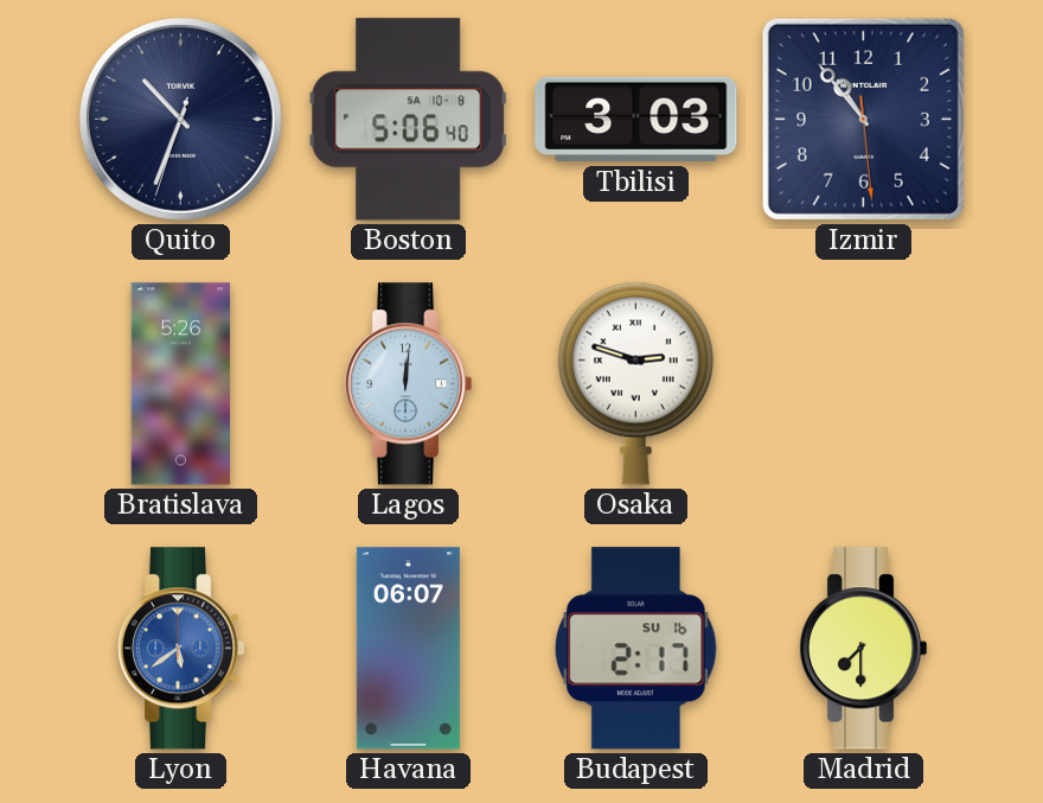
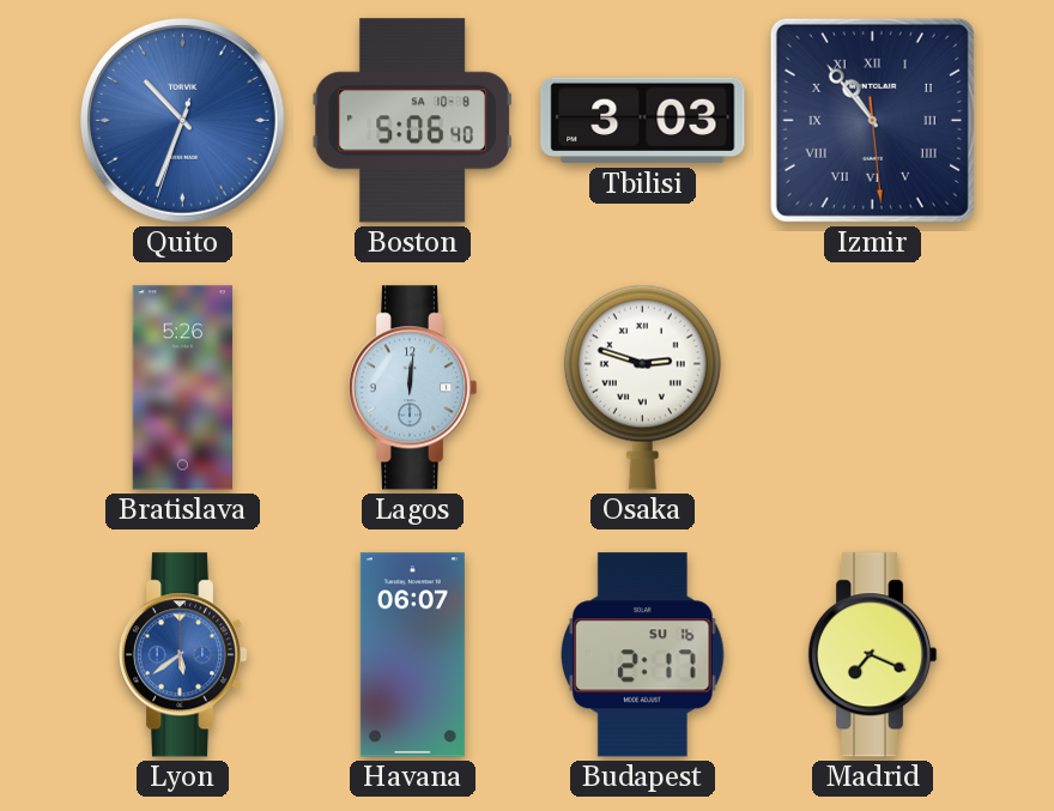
Quito dial: navy -> blue
Izmir numerals: Arabic -> Roman
Madrid: 7:30 -> 7:19
